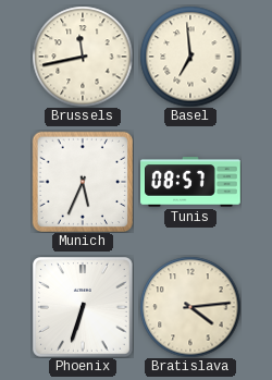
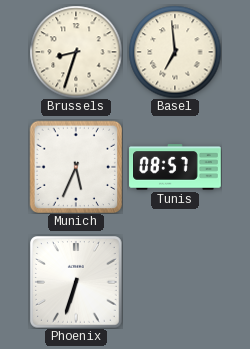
Brussels: 11:43 -> 8:33
Bratislava: 4:14 -> none
